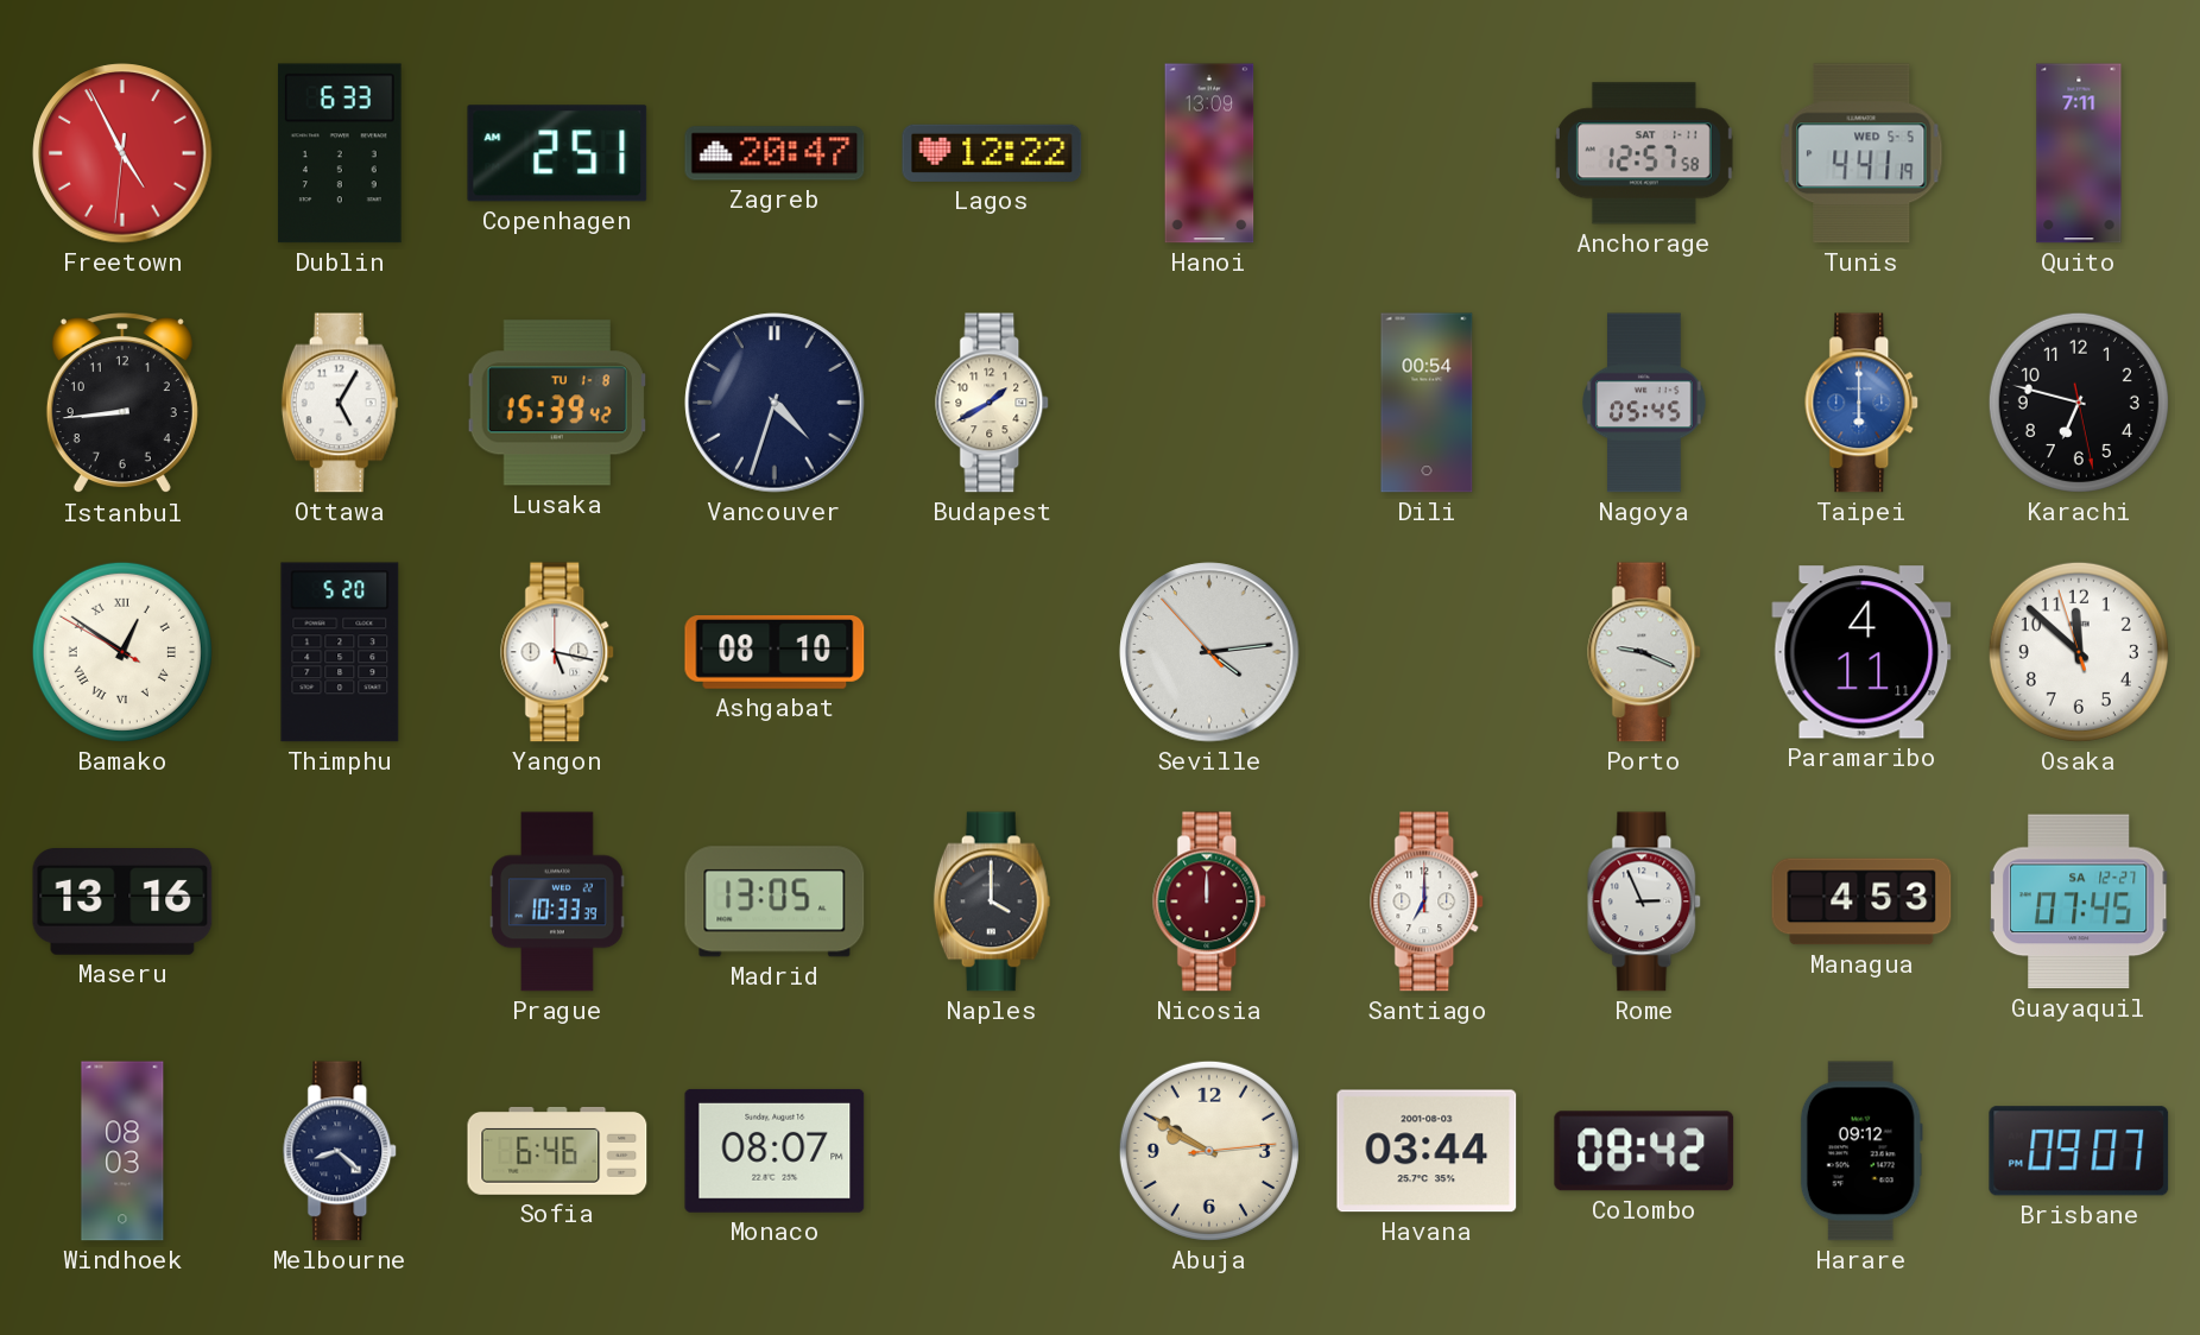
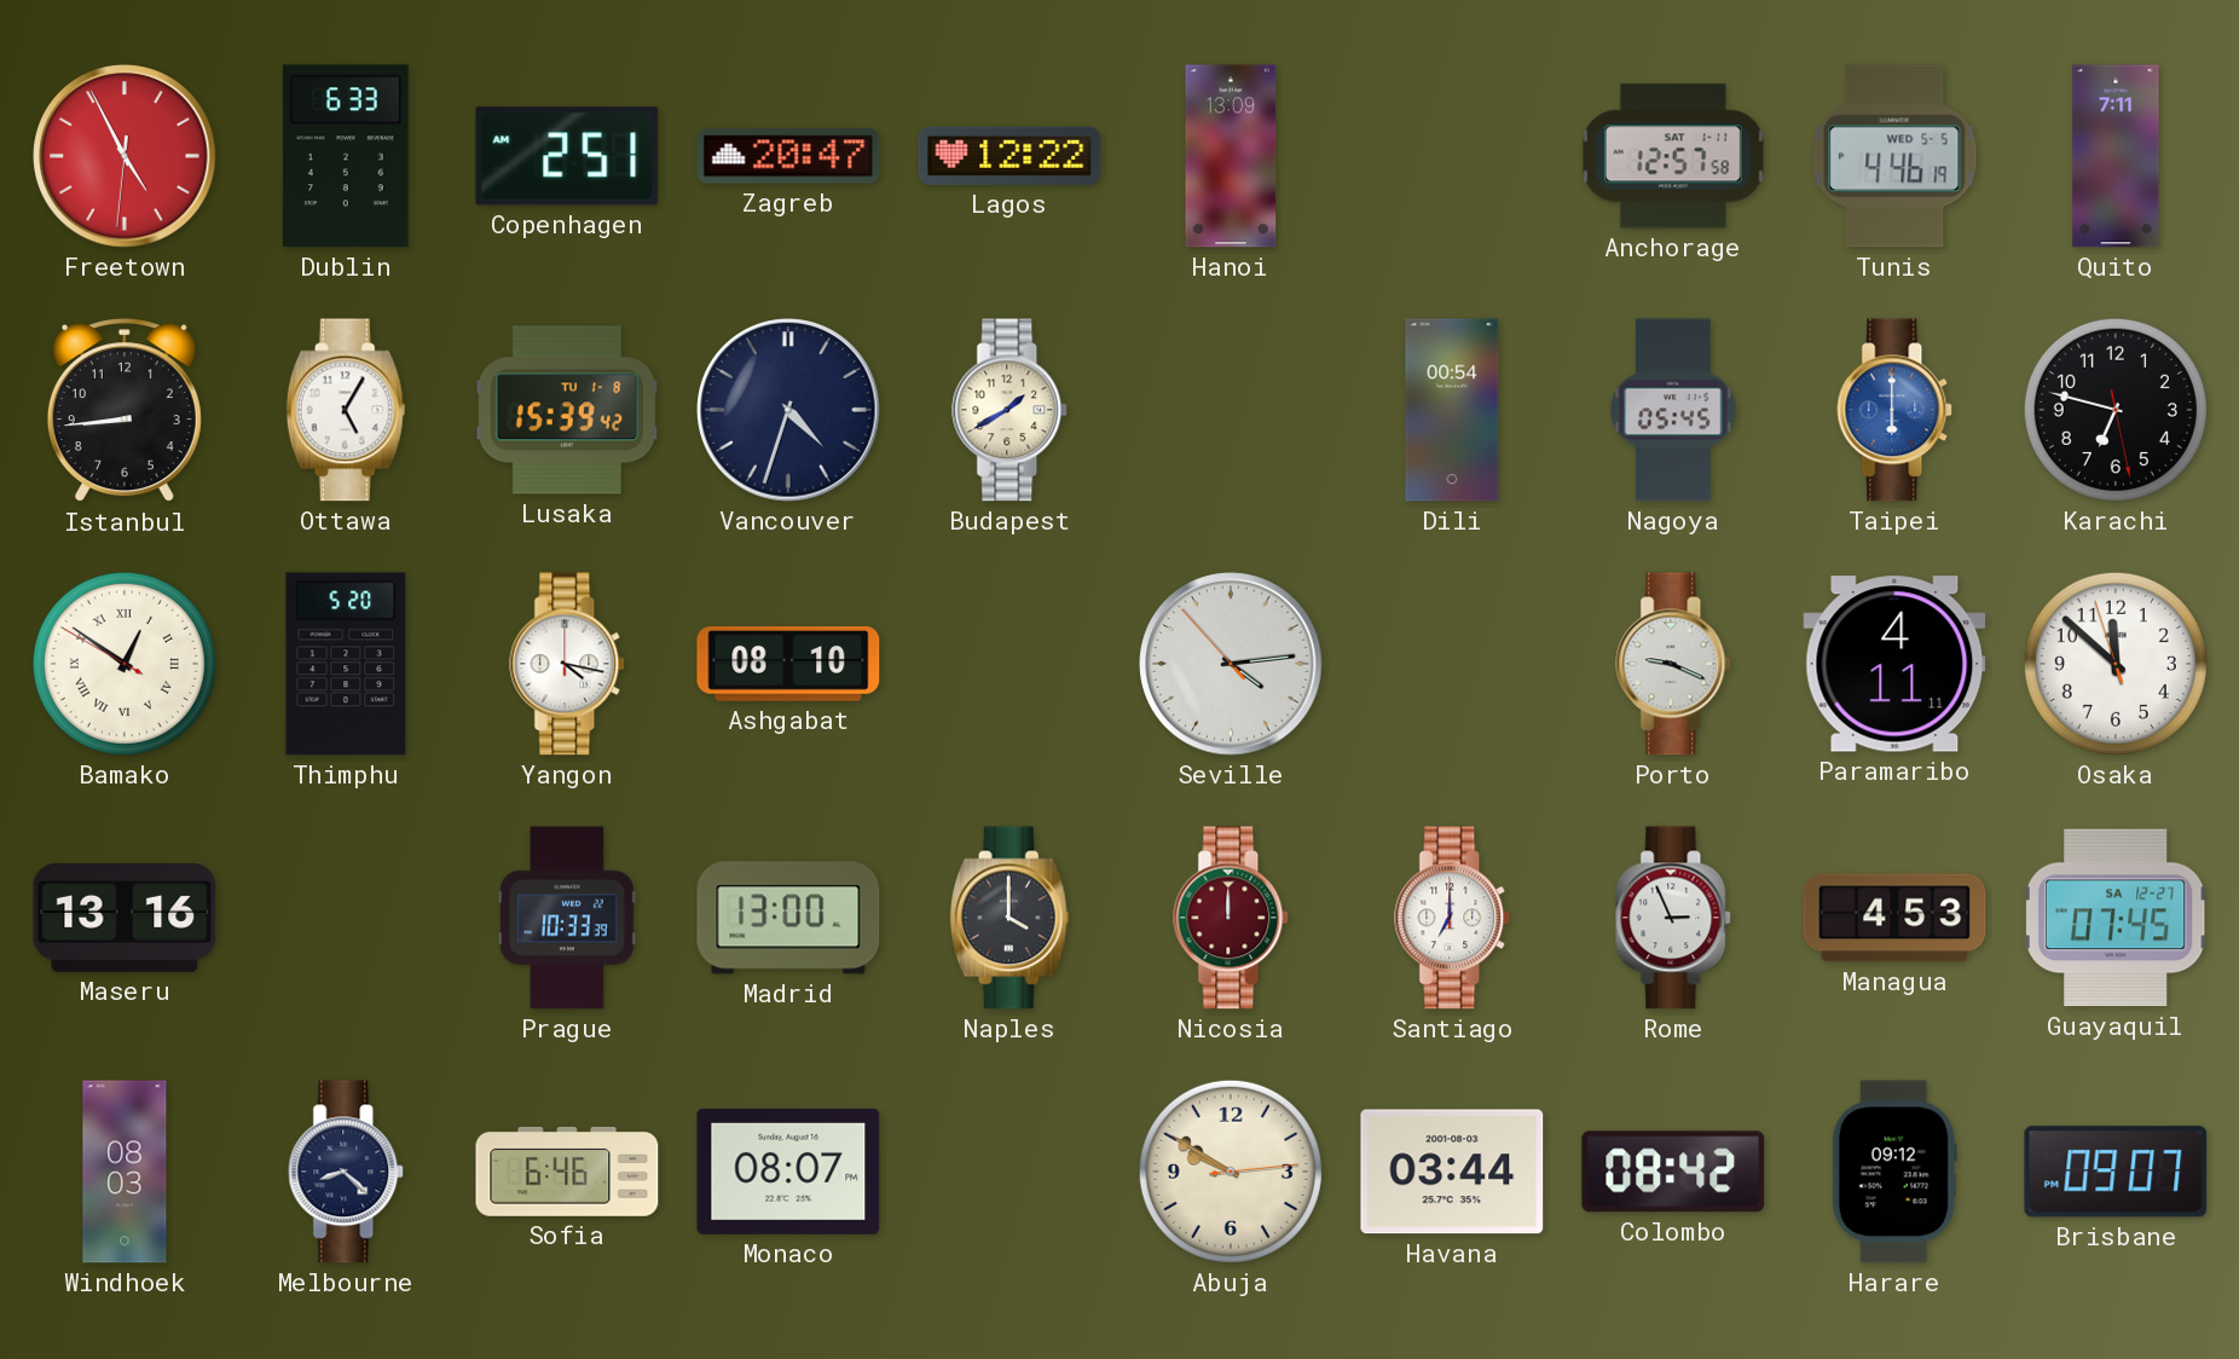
Tunis: 4:41 -> 4:46
Yangon: 5:17 -> 4:17
Madrid: 13:05 -> 13:00
